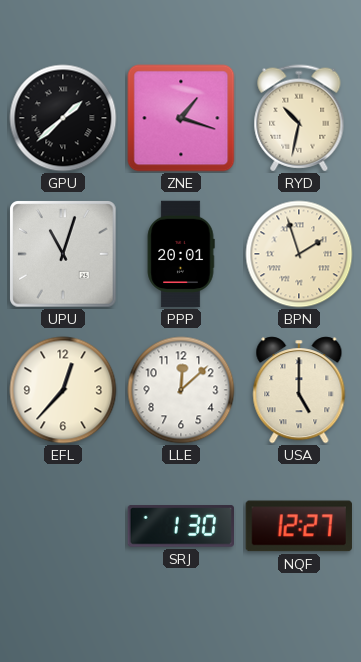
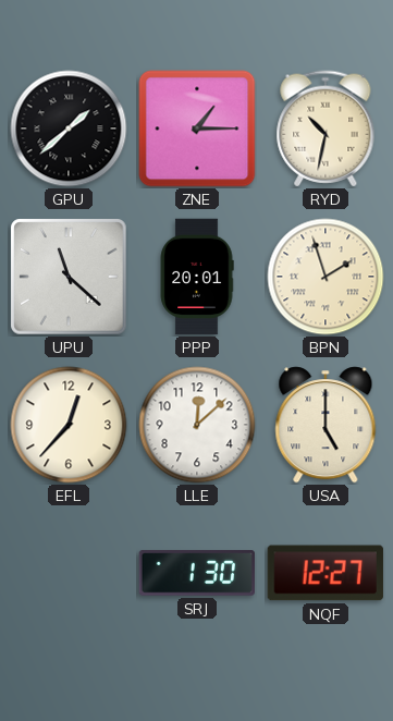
ZNE: 1:18 -> 1:15
UPU: 11:03 -> 11:22
